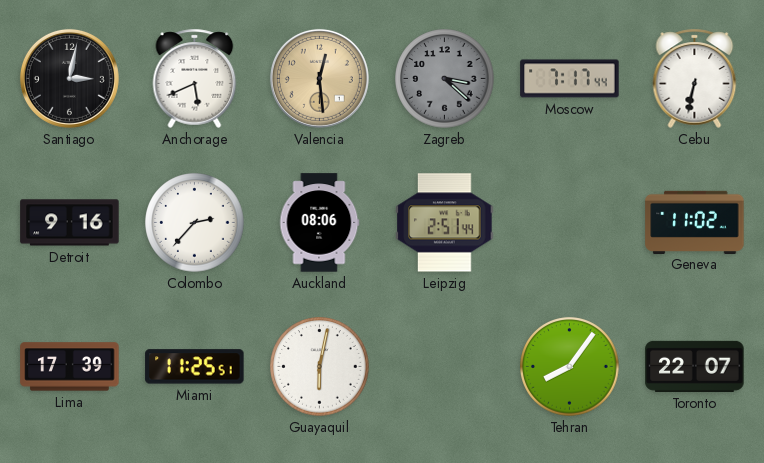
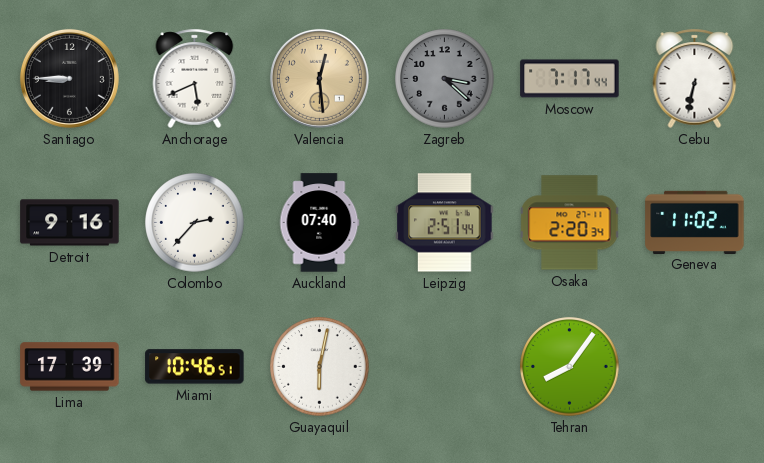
Santiago: 3:02 -> 8:45
Auckland: 08:06 -> 07:40
Osaka: none -> 2:20
Miami: 11:25 -> 10:46
Toronto: 22:07 -> none
